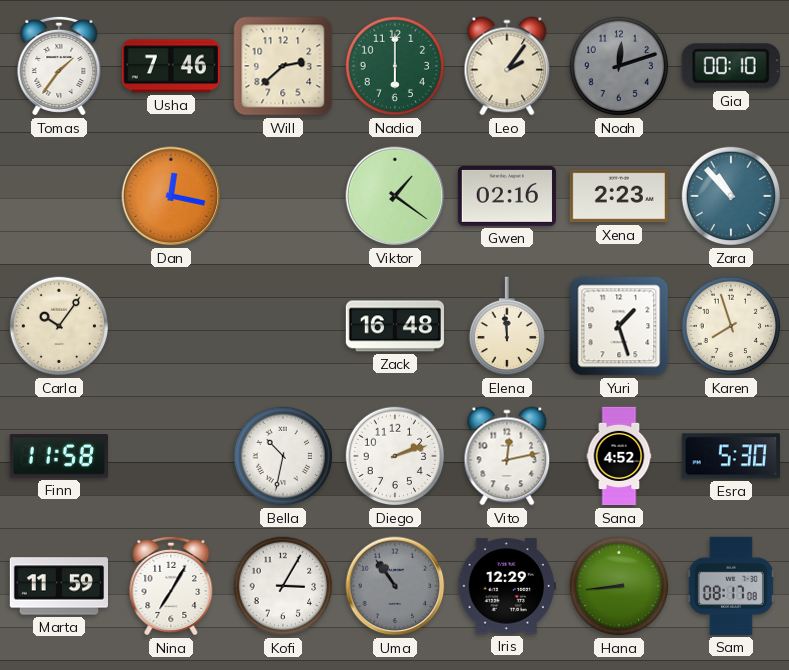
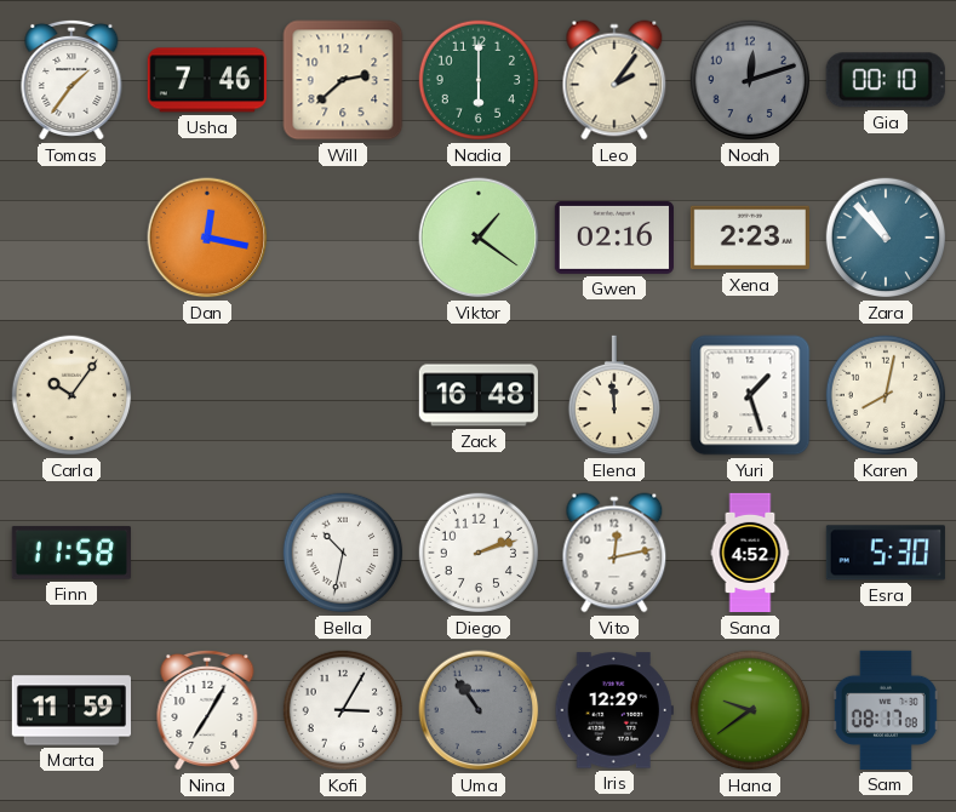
Karen: 7:57 -> 8:02
Hana: 8:44 -> 9:39
